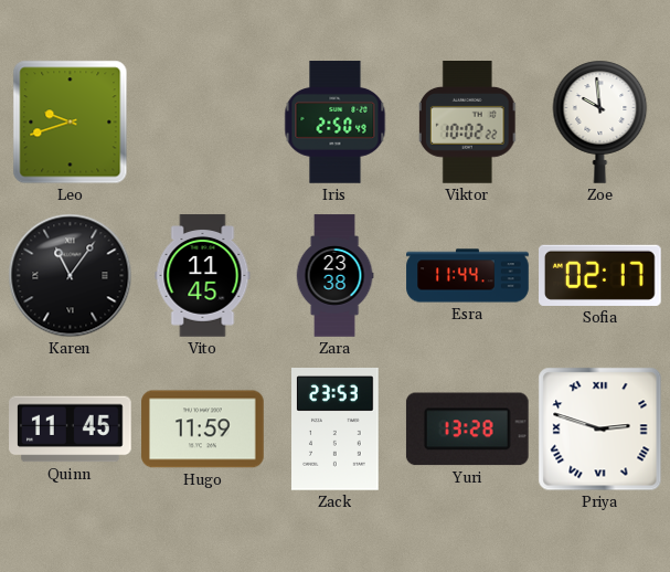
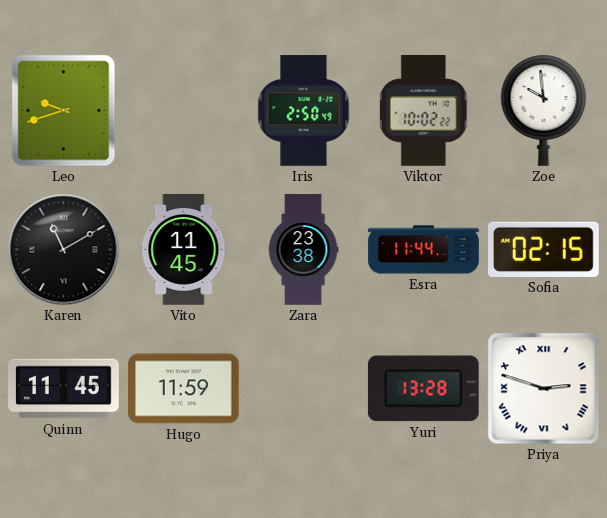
Karen: 11:06 -> 11:10
Sofia: 02:17 -> 02:15
Zack: 23:53 -> none
